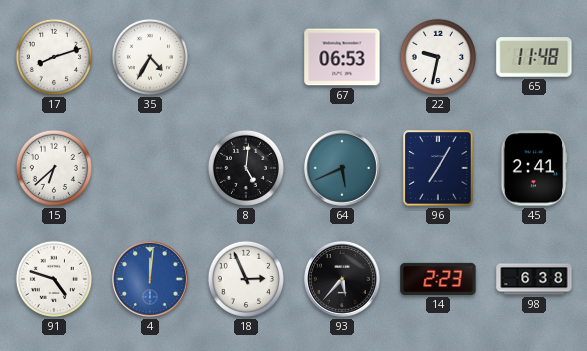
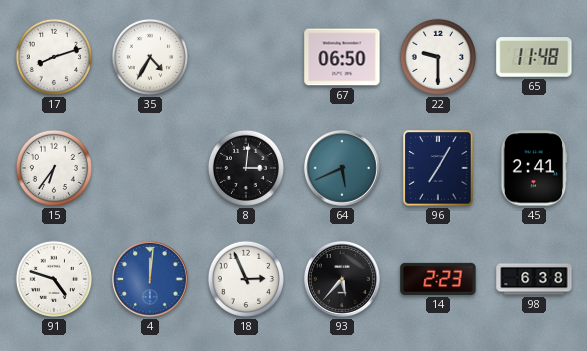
67: 06:53 -> 06:50
22: 9:32 -> 9:30
15: 6:38 -> 6:36
8: 5:01 -> 3:01
